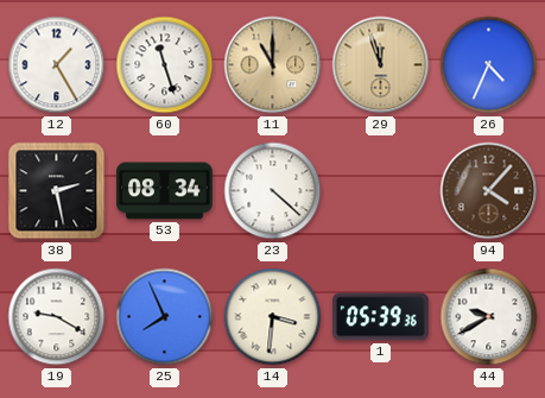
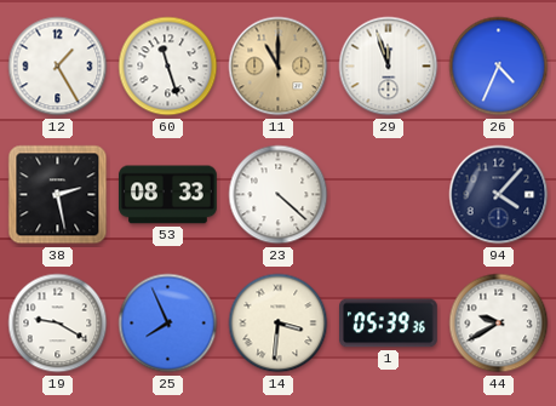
29 dial: champagne -> white
53: 08:34 -> 08:33
94 dial: brown -> navy
